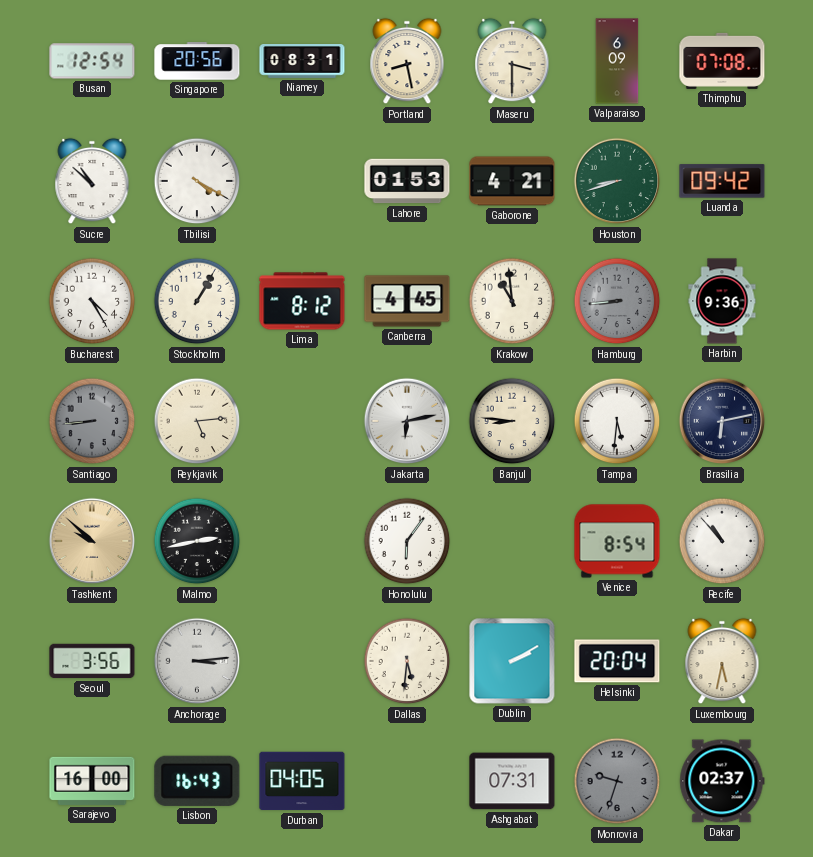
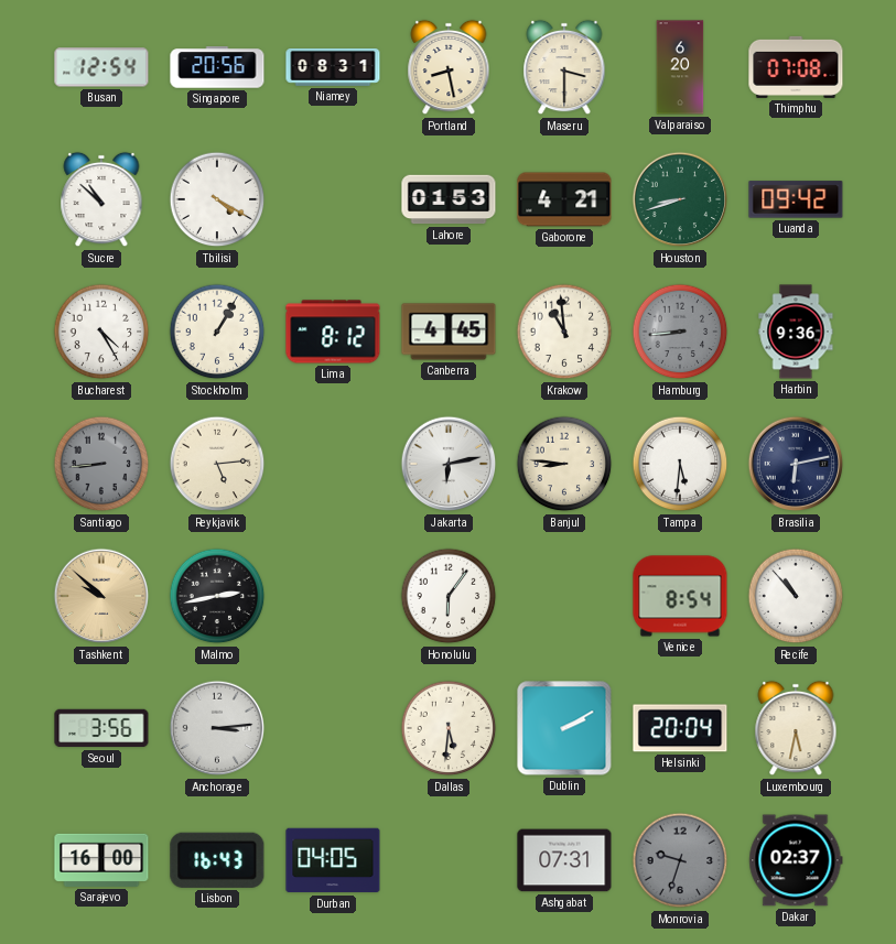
Valparaiso: 6:09 -> 6:20
